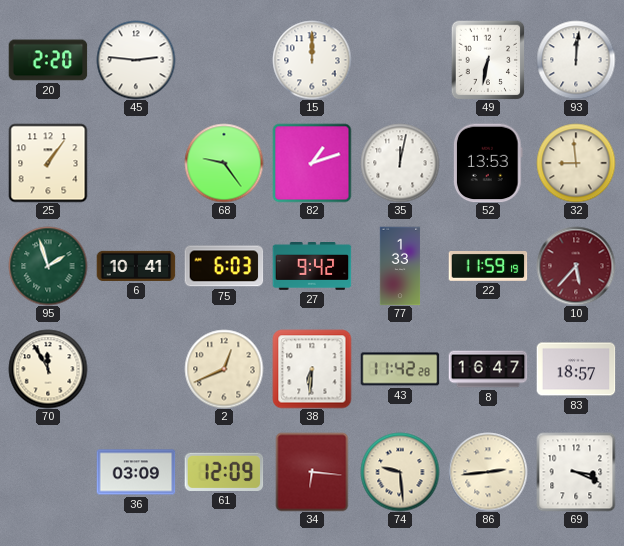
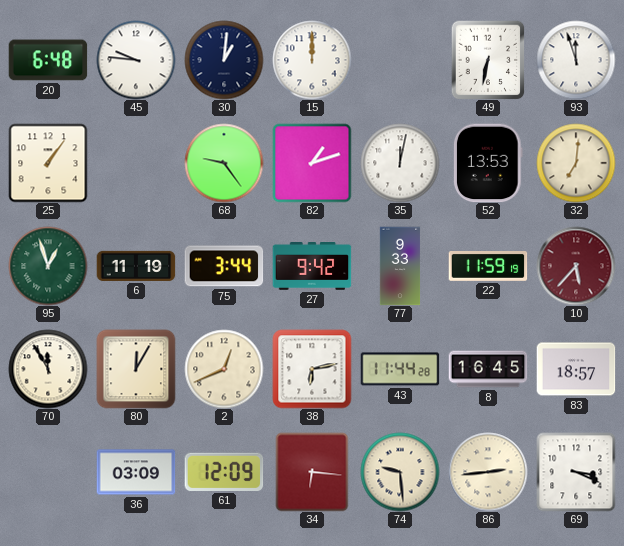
20: 2:20 -> 6:48
45: 2:46 -> 9:46
30: none -> 1:01
93: 12:01 -> 11:57
32: 8:59 -> 7:01
95: 1:57 -> 12:57
6: 10:41 -> 11:19
75: 6:03 -> 3:44
77: 1:33 -> 9:33
80: none -> 12:05
38: 6:31 -> 6:13
43: 11:42 -> 11:44
8: 16:47 -> 16:45
